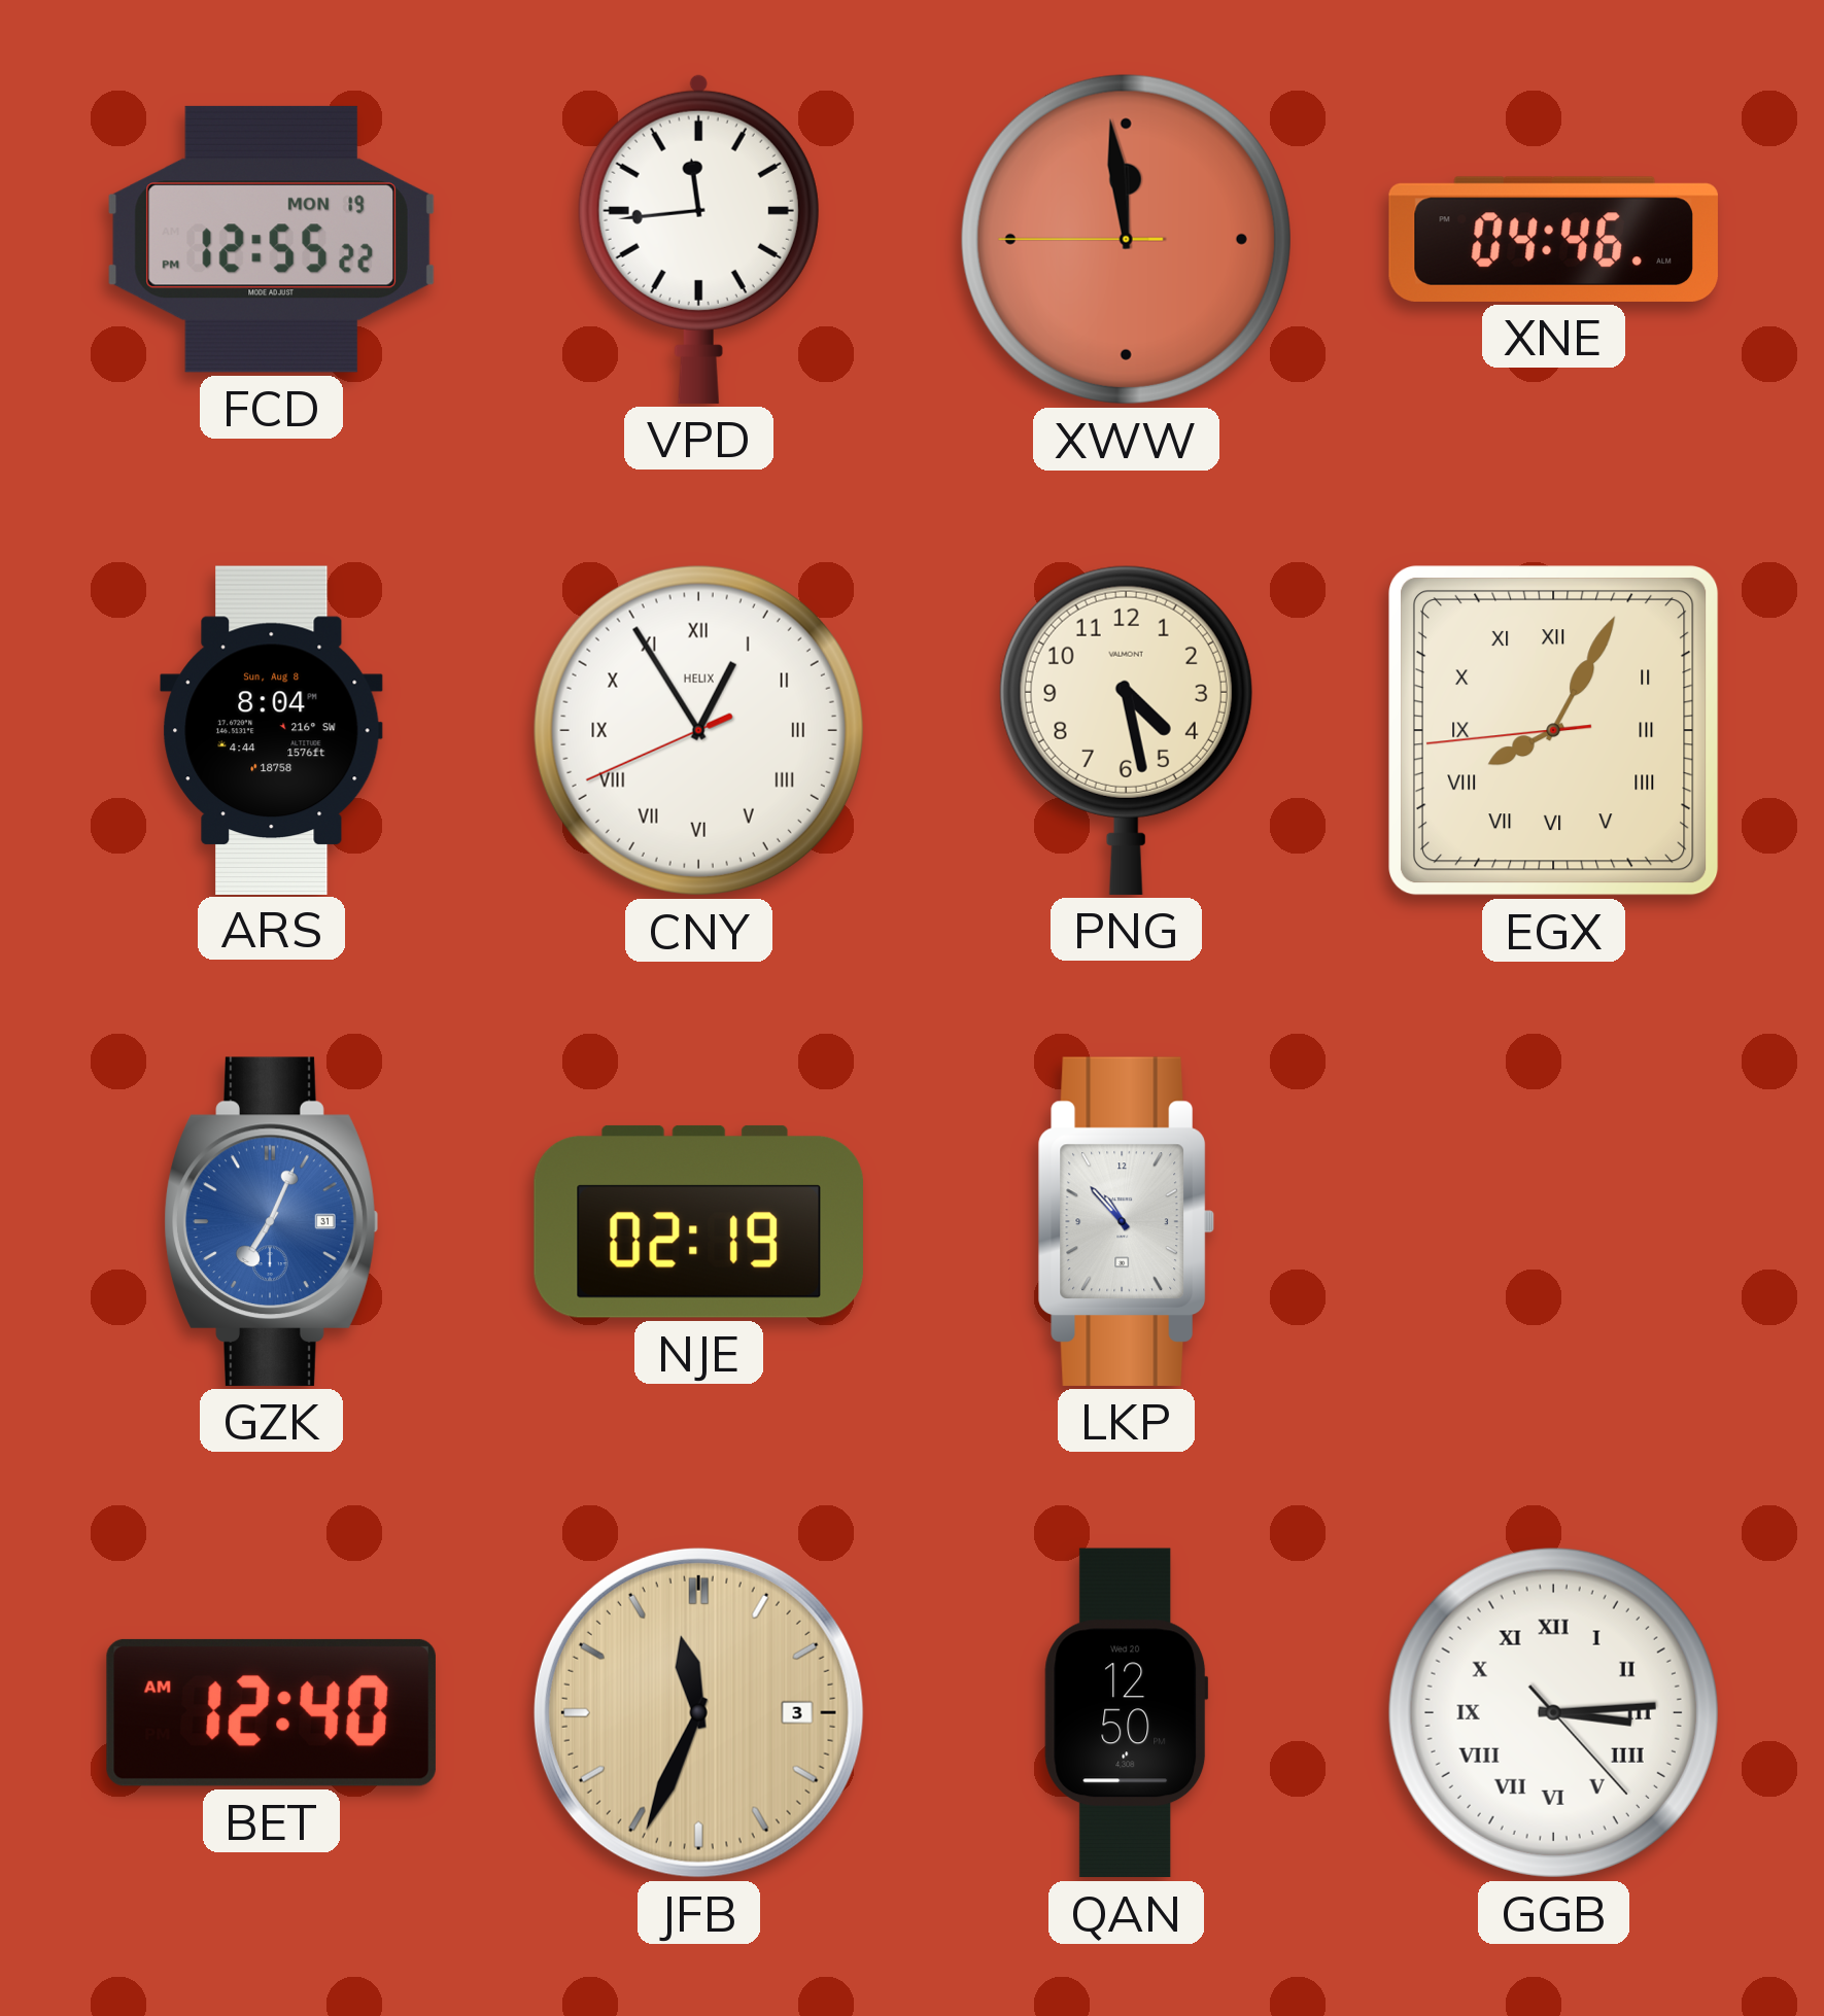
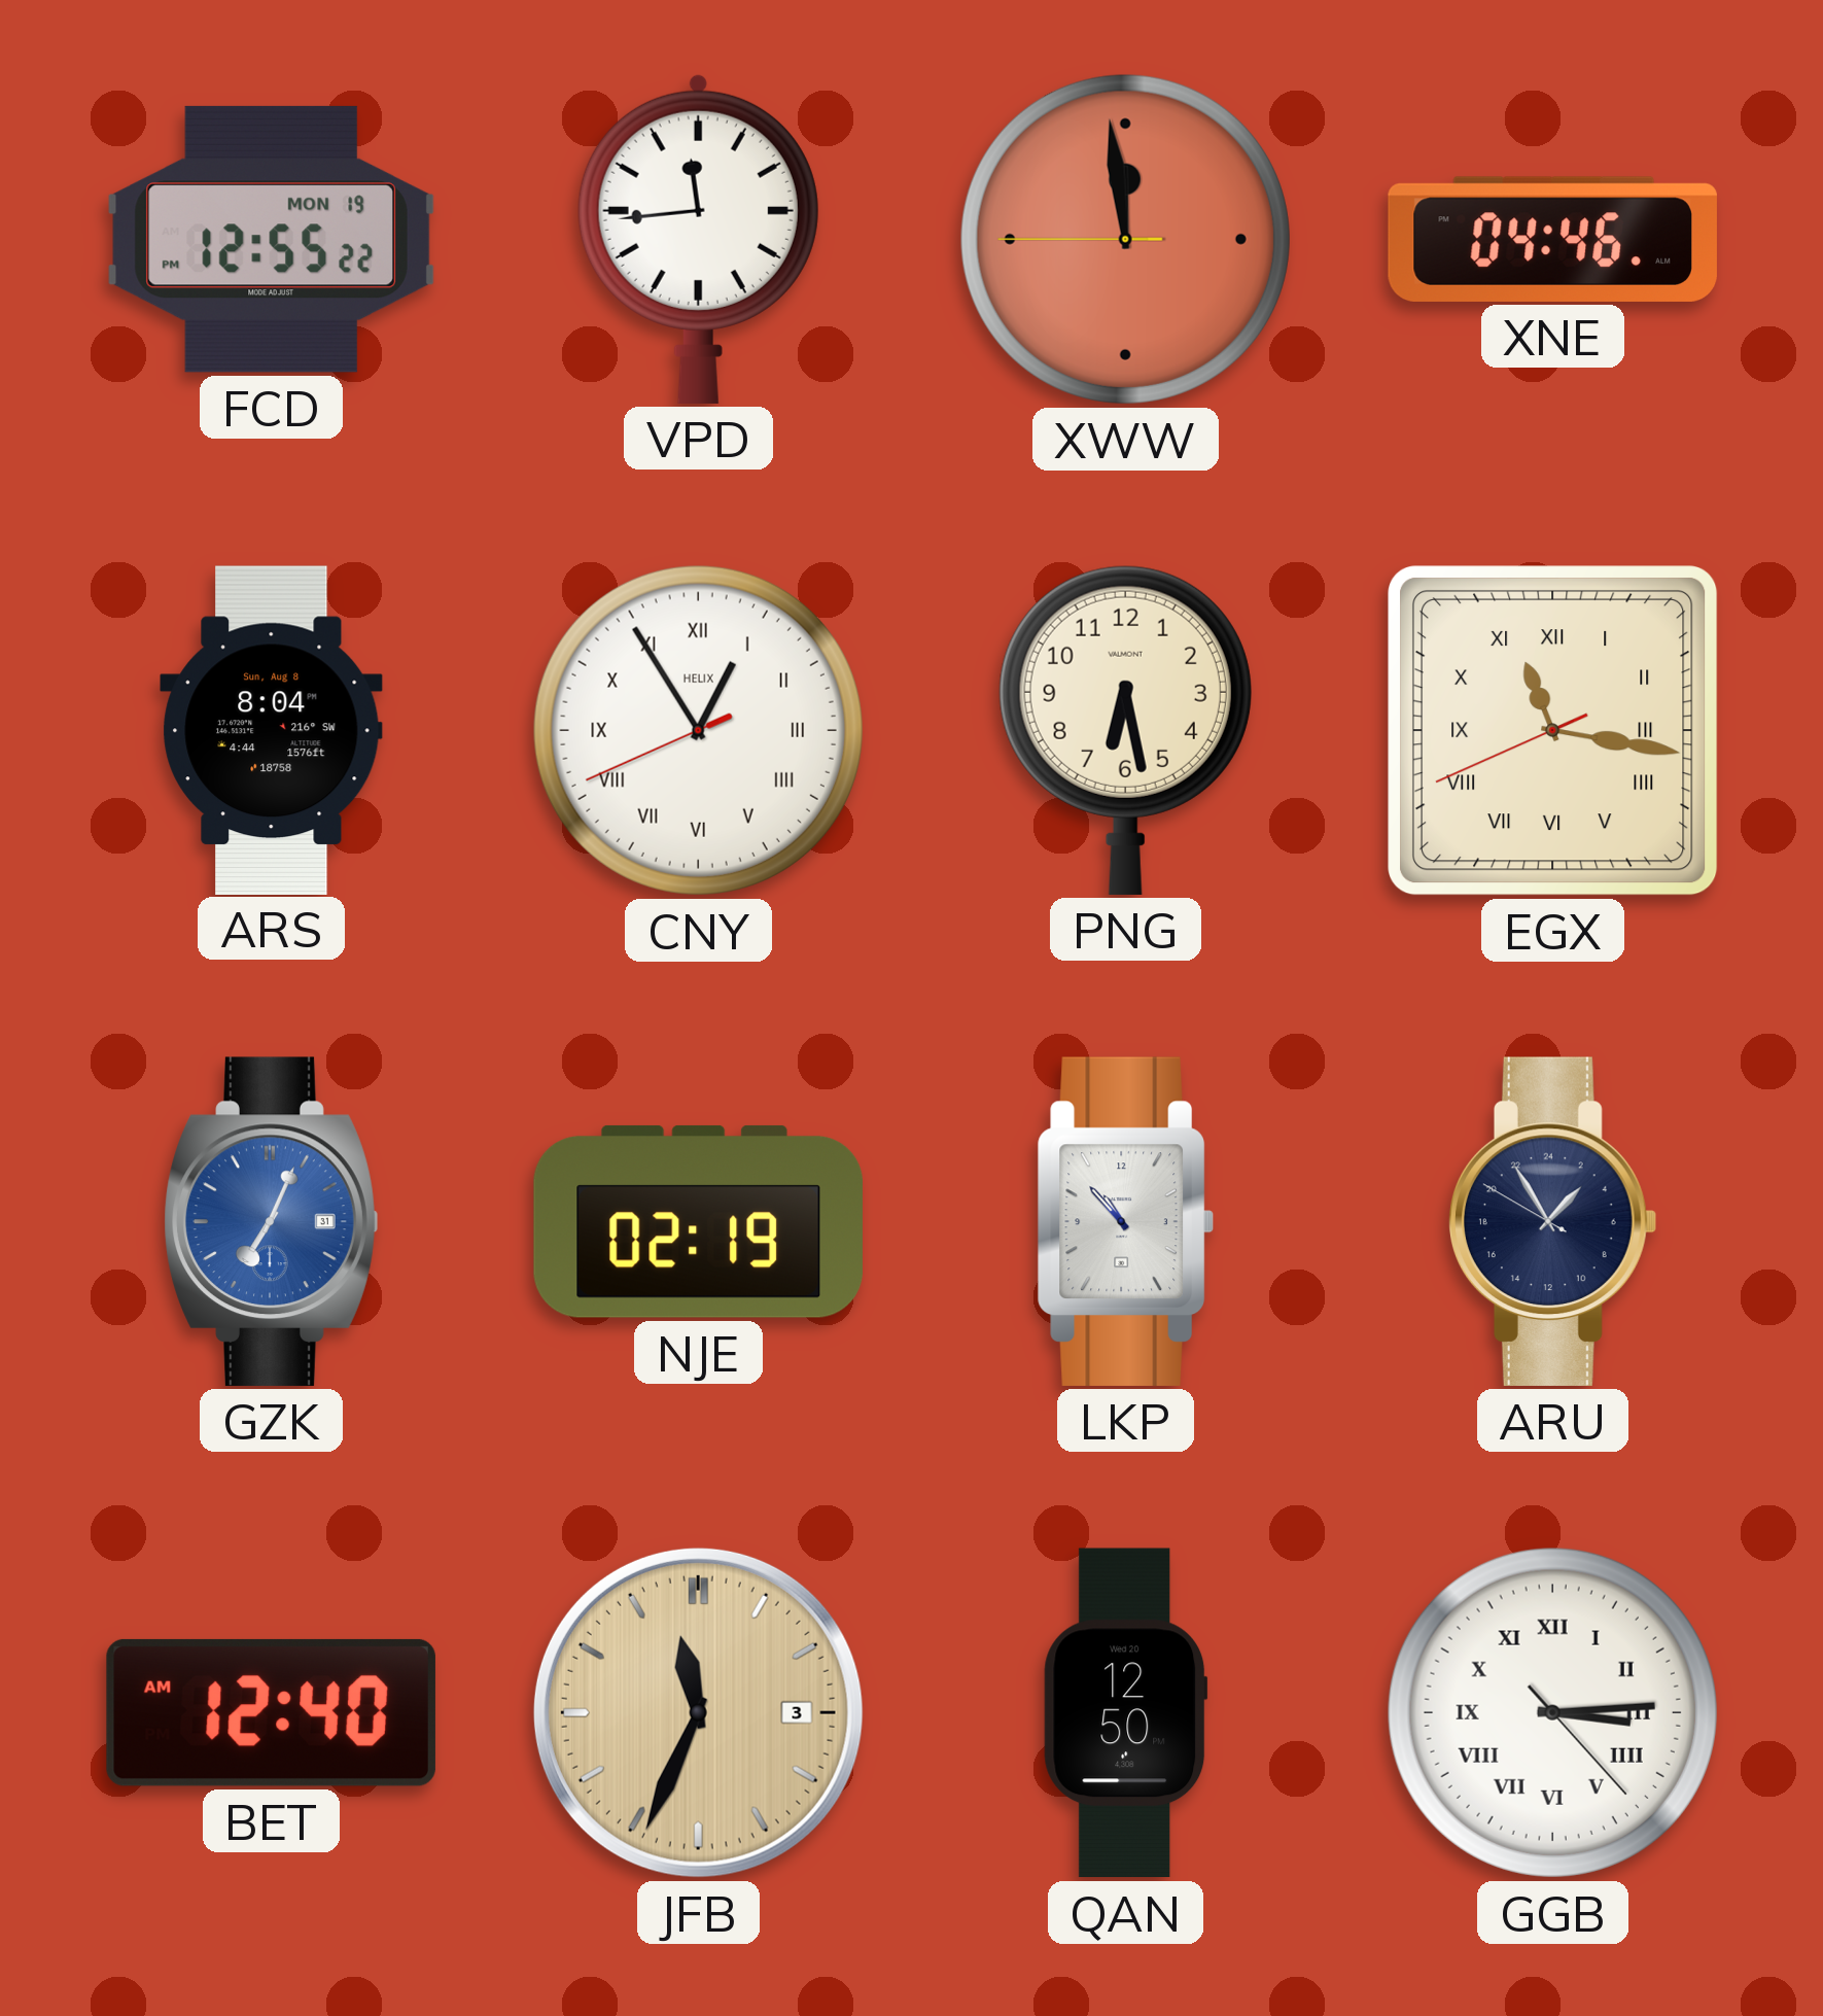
PNG: 4:28 -> 6:28
EGX: 8:04 -> 11:16
ARU: none -> 2:54
